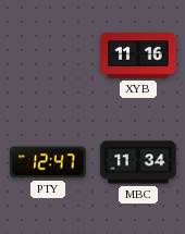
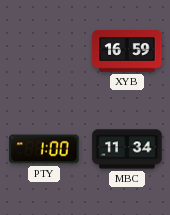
XYB: 11:16 -> 16:59
PTY: 12:47 -> 1:00
